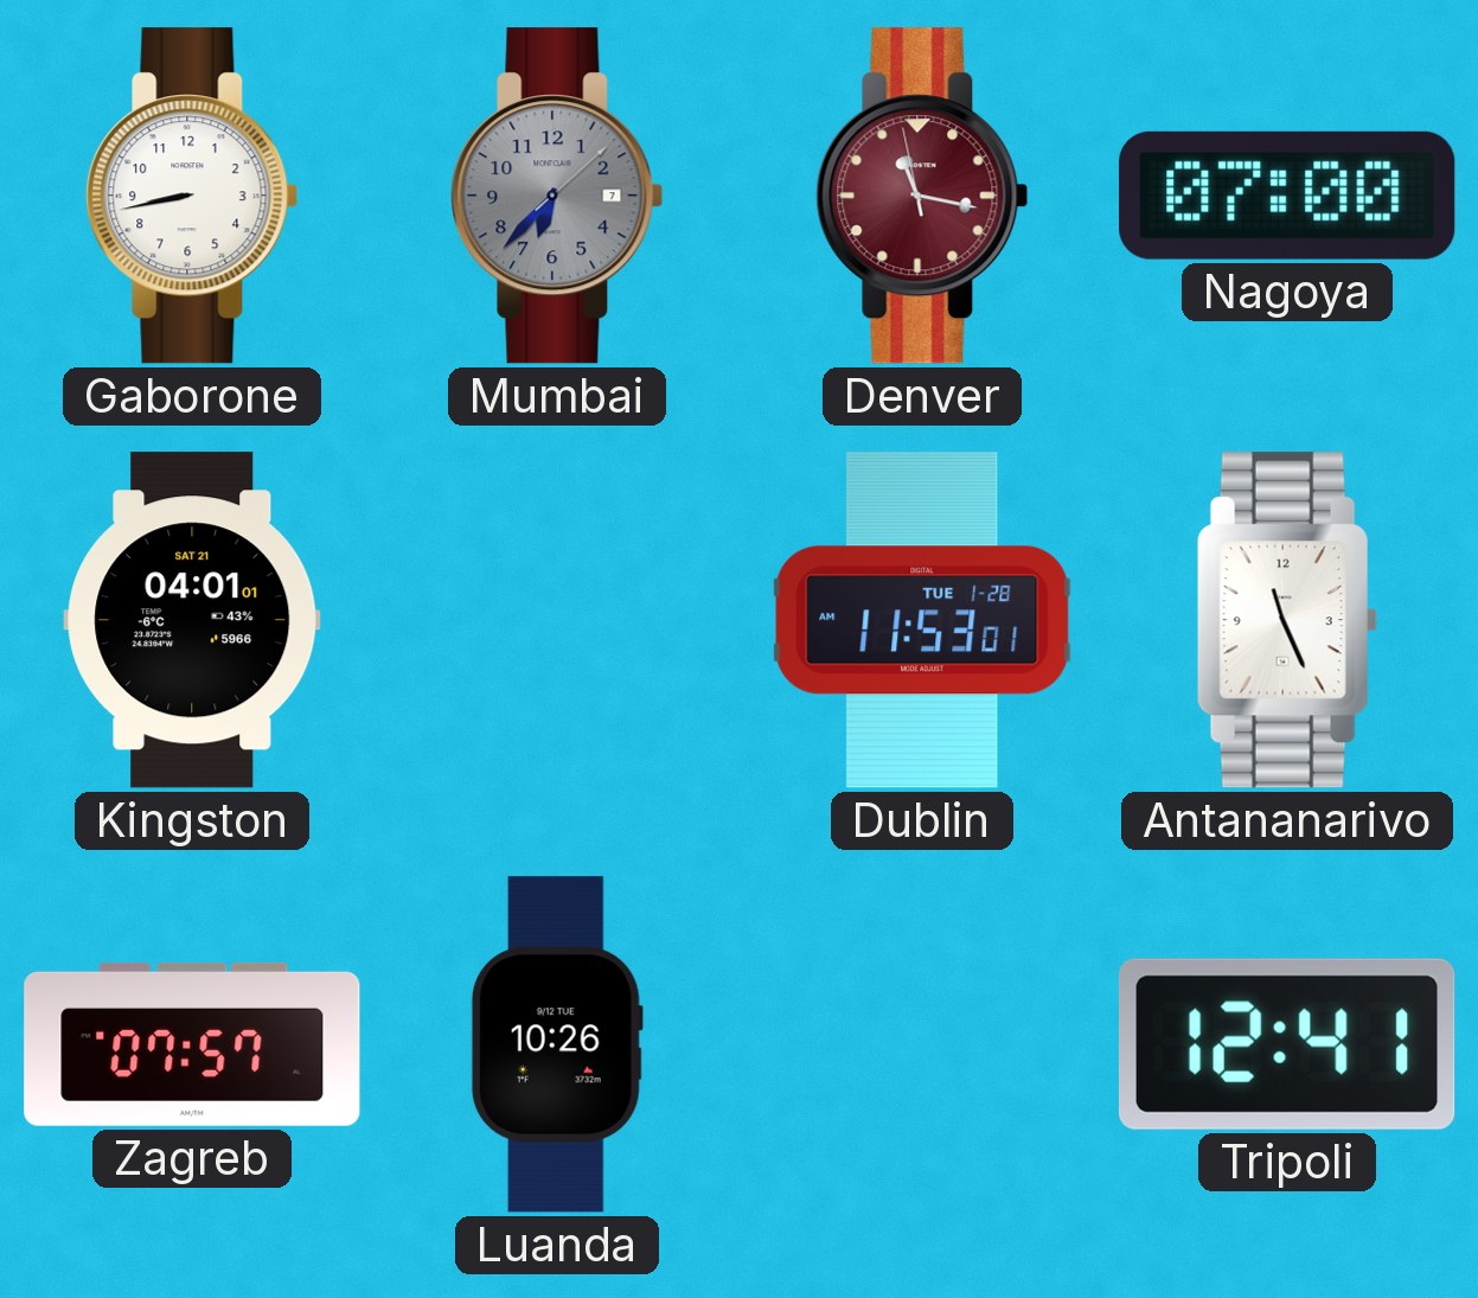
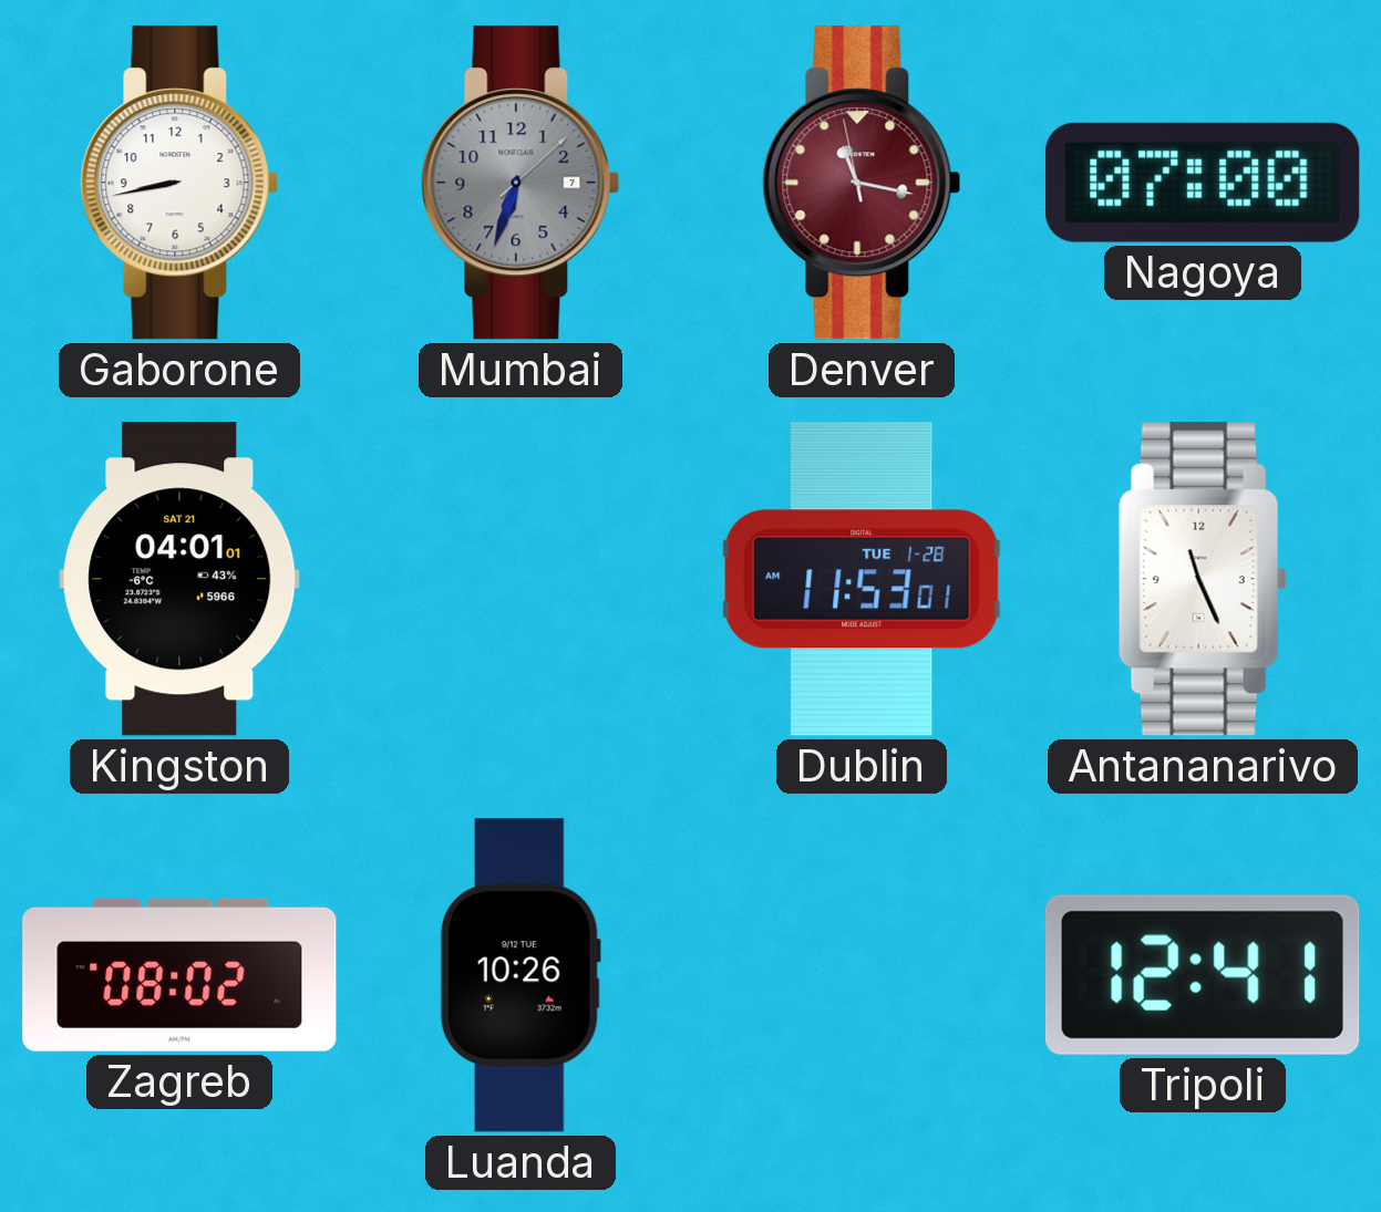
Mumbai: 6:37 -> 6:33
Zagreb: 07:57 -> 08:02
